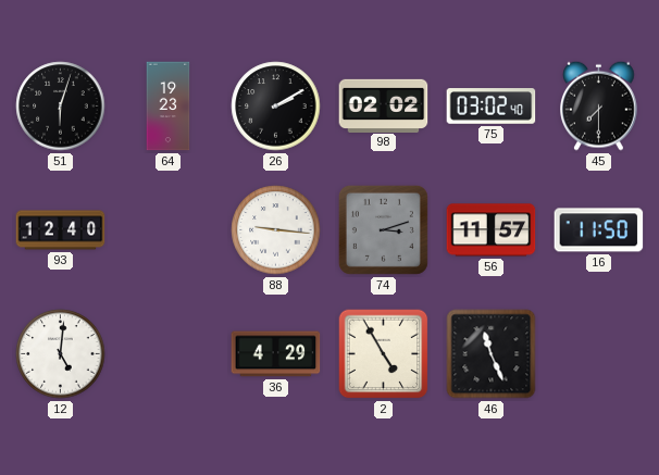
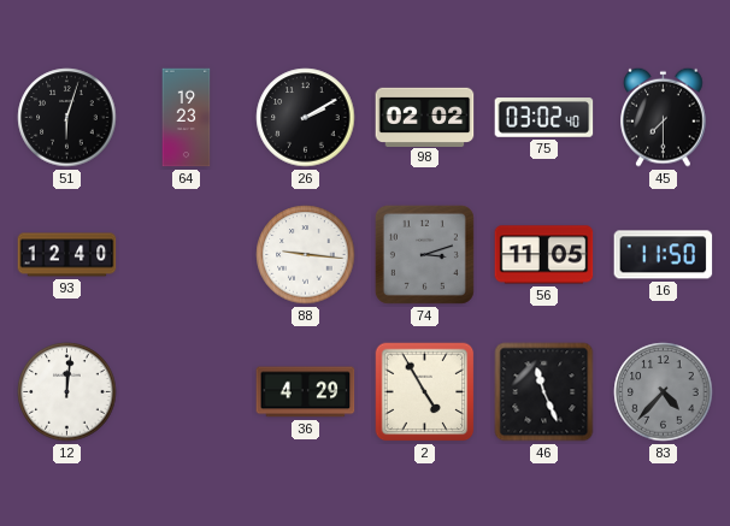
56: 11:57 -> 11:05
12: 5:01 -> 12:01
83: none -> 4:37
